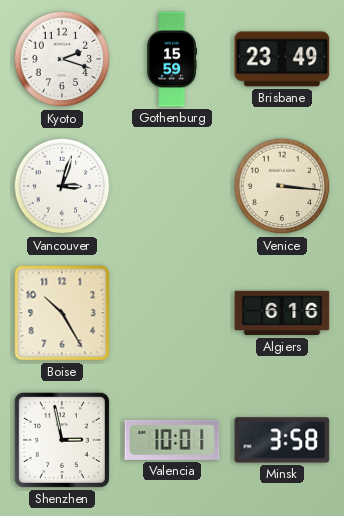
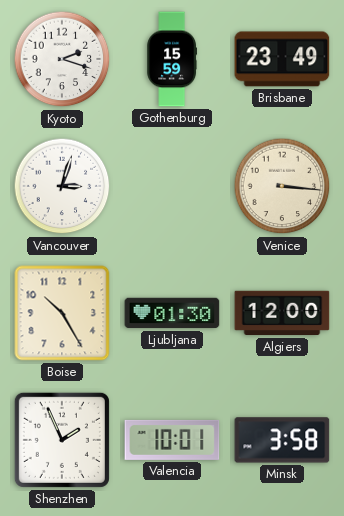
Ljubljana: none -> 01:30
Algiers: 6:16 -> 12:00
Shenzhen: 2:58 -> 1:56
